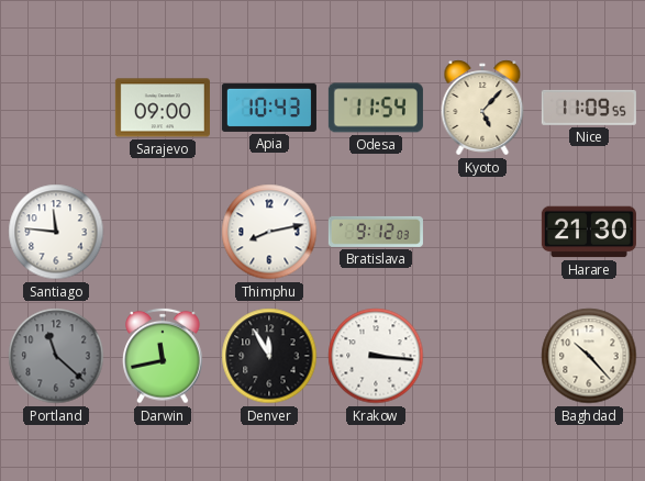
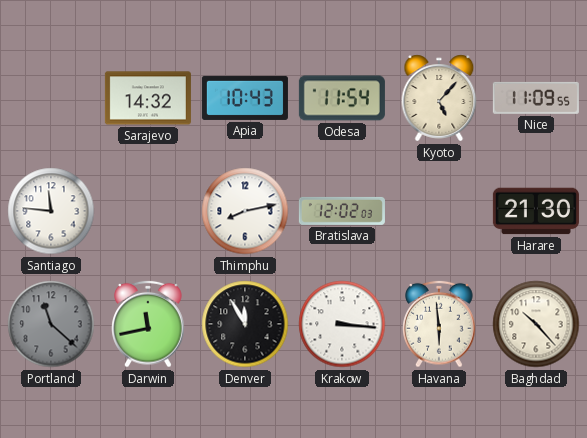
Sarajevo: 09:00 -> 14:32
Bratislava: 9:12 -> 12:02
Havana: none -> 5:59
